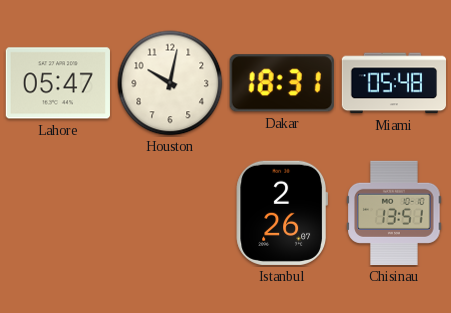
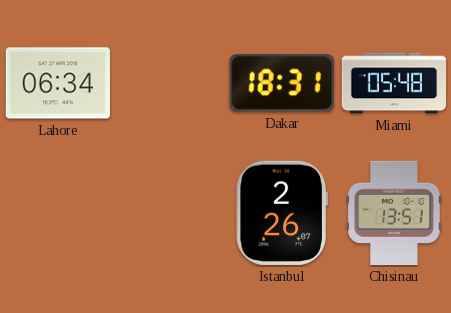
Lahore: 05:47 -> 06:34
Houston: 10:02 -> none
